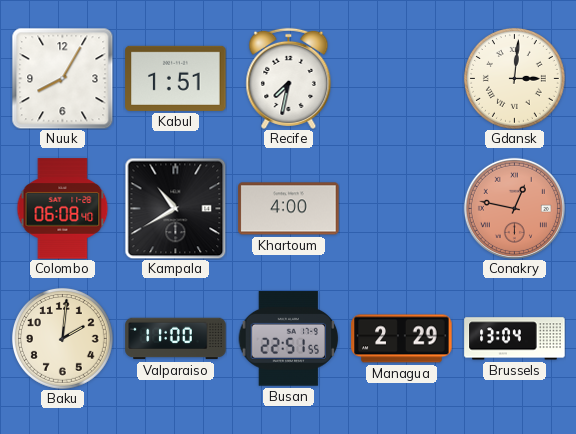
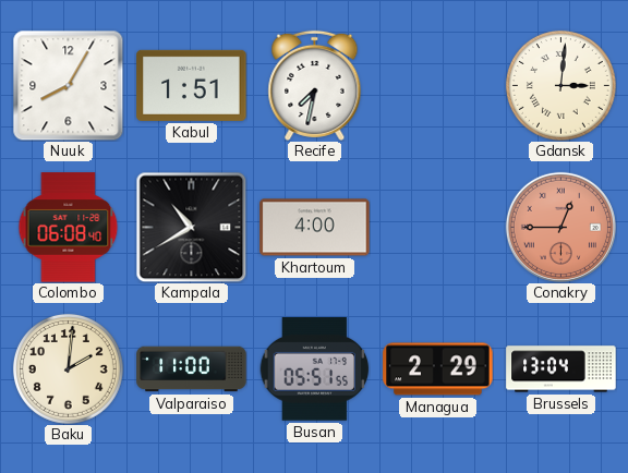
Conakry: 12:47 -> 12:45
Busan: 22:51 -> 05:51
